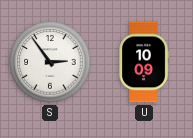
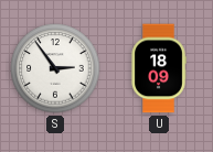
U: 10:09 -> 18:09
